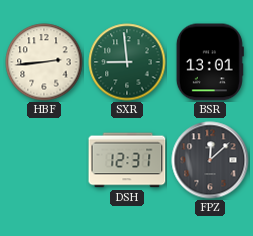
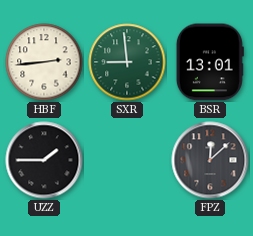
UZZ: none -> 1:45
DSH: 12:31 -> none
